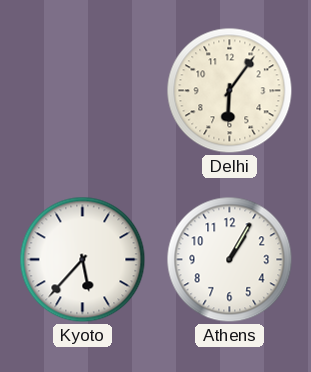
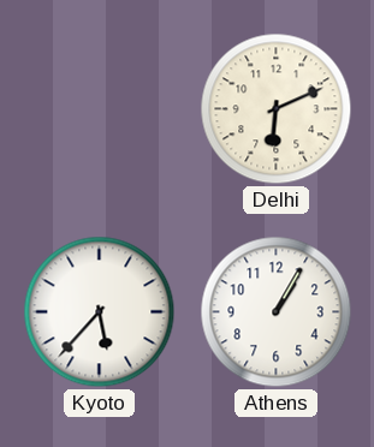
Delhi: 6:06 -> 6:11
